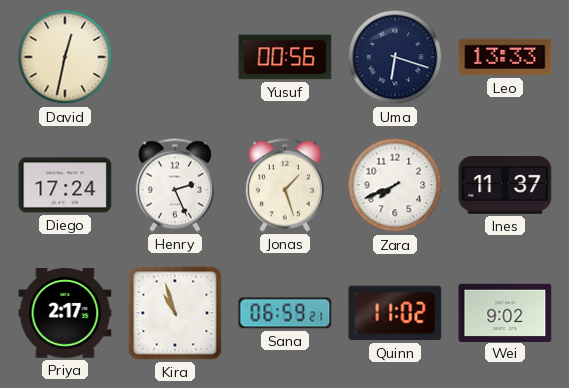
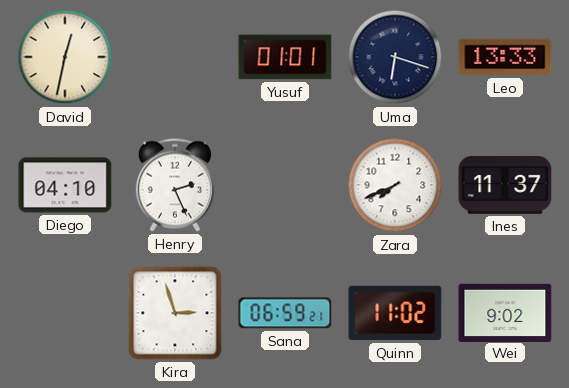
Yusuf: 00:56 -> 01:01
Diego: 17:24 -> 04:10
Jonas: 1:27 -> none
Priya: 2:17 -> none
Kira: 10:57 -> 2:57
